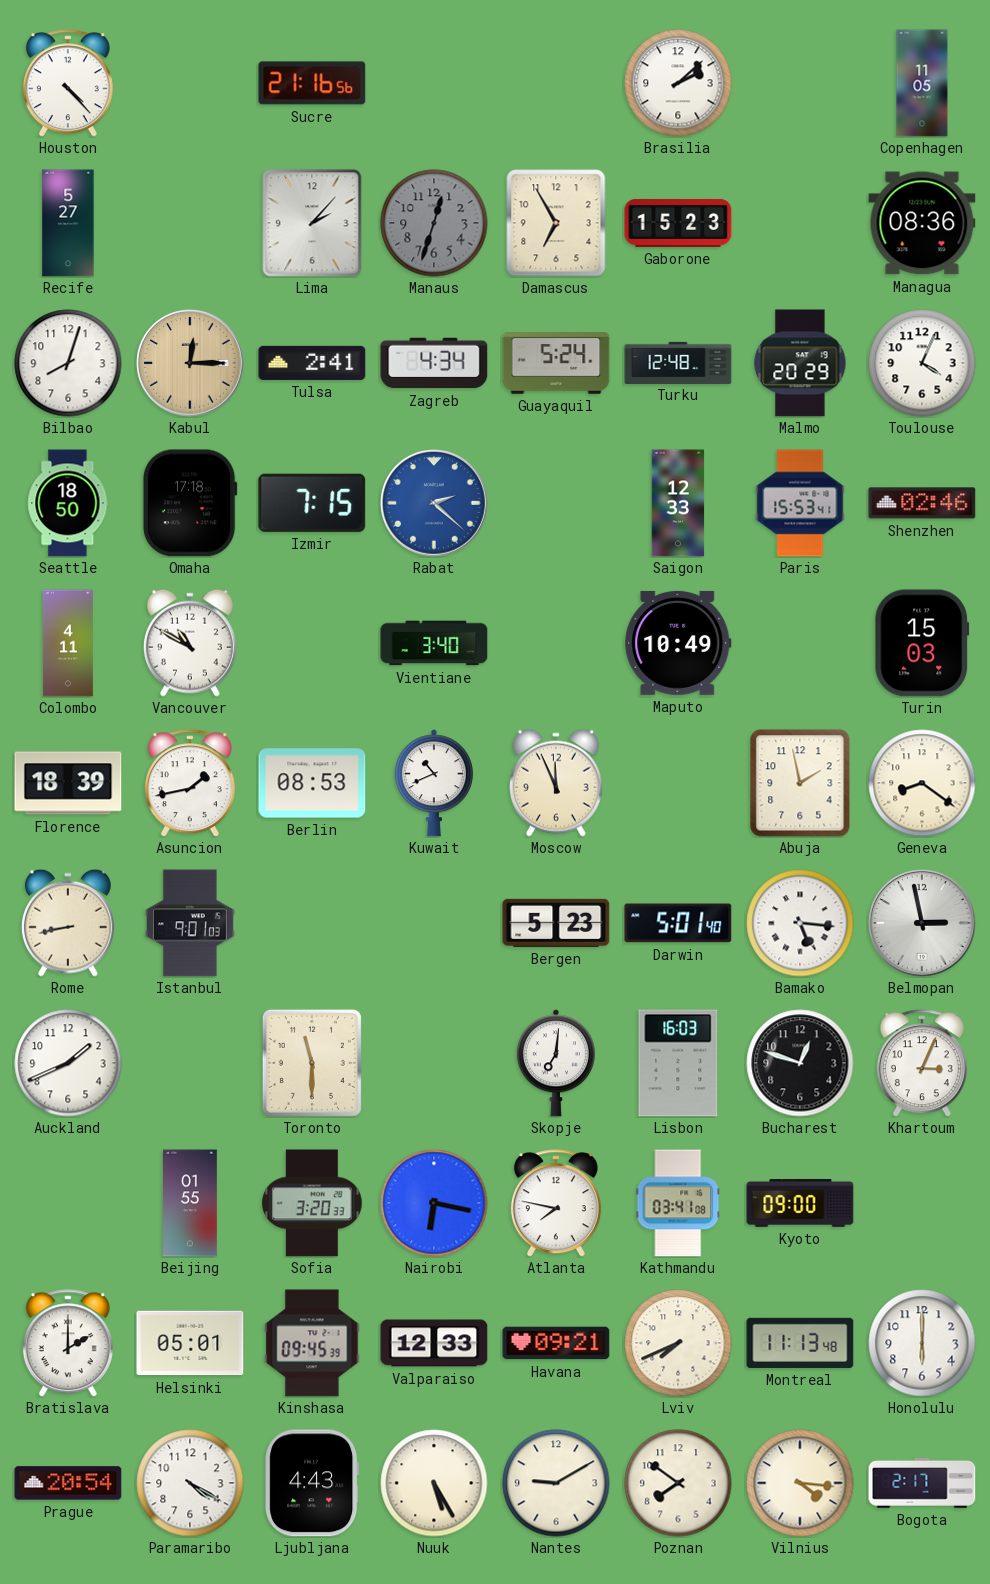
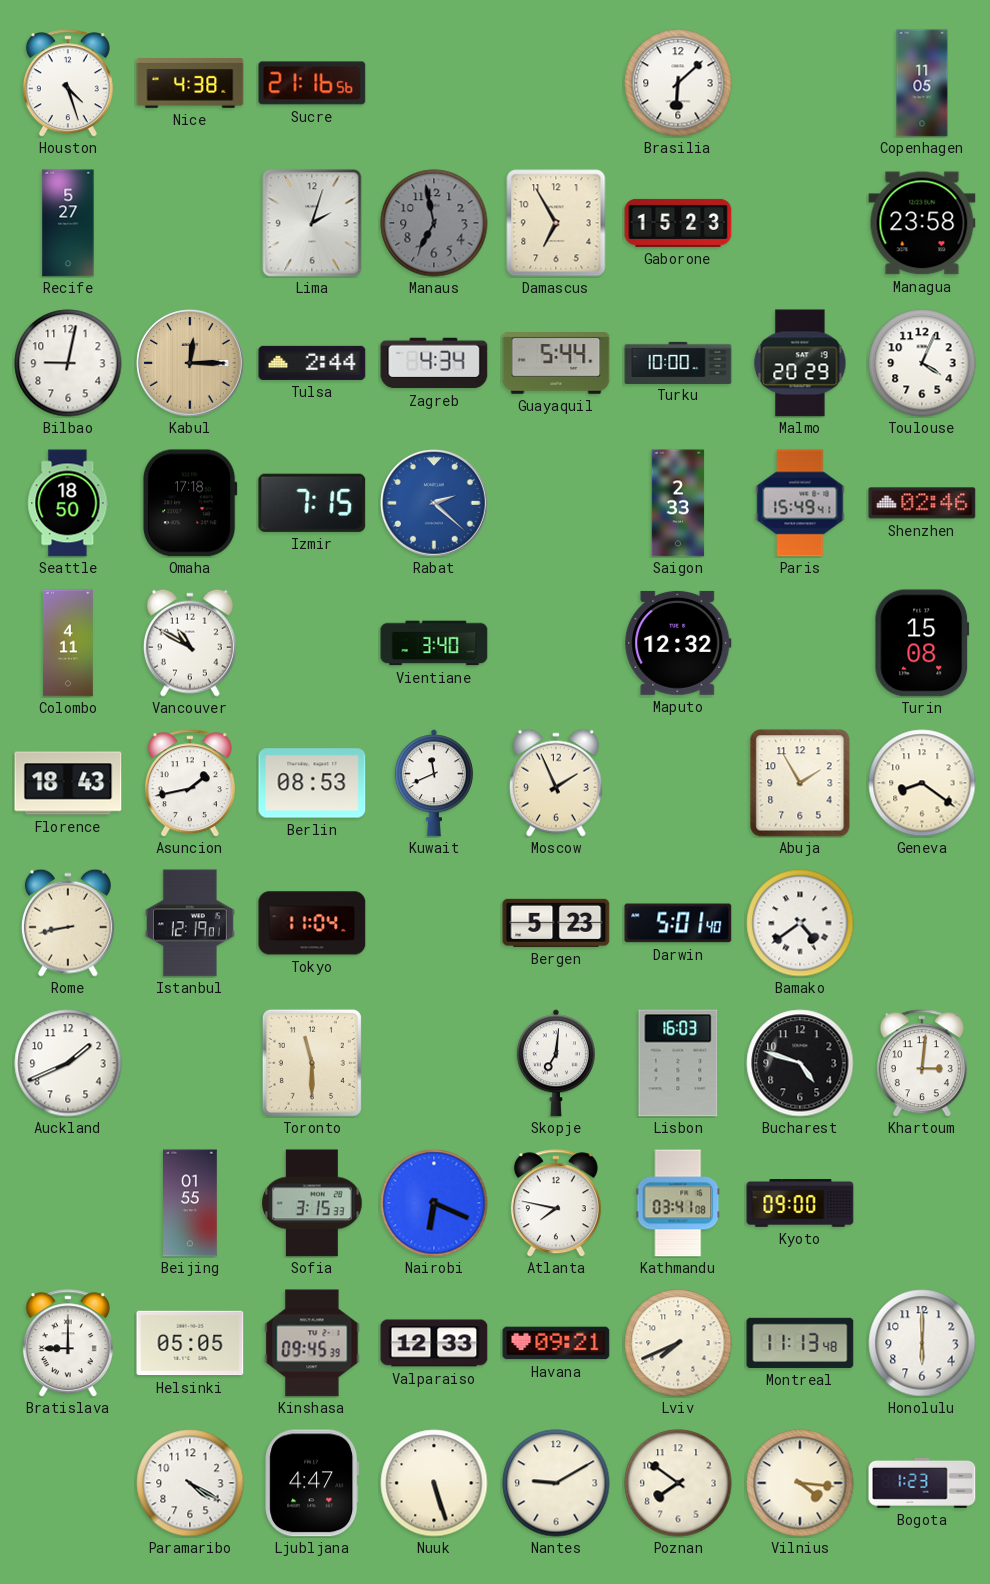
Houston: 4:23 -> 4:27
Nice: none -> 4:38
Brasilia: 2:08 -> 6:08
Lima: 2:07 -> 2:03
Manaus: 12:33 -> 6:58
Managua: 08:36 -> 23:58
Bilbao: 8:03 -> 9:02
Tulsa: 2:41 -> 2:44
Guayaquil: 5:24 -> 5:44
Turku: 12:48 -> 10:00
Saigon: 12:33 -> 2:33
Paris: 15:53 -> 15:49
Maputo: 10:49 -> 12:32
Turin: 15:03 -> 15:08
Florence: 18:39 -> 18:43
Kuwait: 10:41 -> 11:41
Moscow: 11:56 -> 1:56
Abuja: 1:58 -> 1:55
Istanbul: 9:01 -> 12:19
Tokyo: none -> 11:04
Bamako: 5:16 -> 4:39
Belmopan: 2:58 -> none
Bucharest: 12:48 -> 4:48
Khartoum: 3:04 -> 3:01
Sofia: 3:20 -> 3:15
Nairobi: 6:17 -> 6:19
Bratislava: 2:00 -> 9:00
Helsinki: 05:01 -> 05:05
Prague: 20:54 -> none
Ljubljana: 4:43 -> 4:47
Nuuk: 5:25 -> 5:27
Bogota: 2:17 -> 1:23
